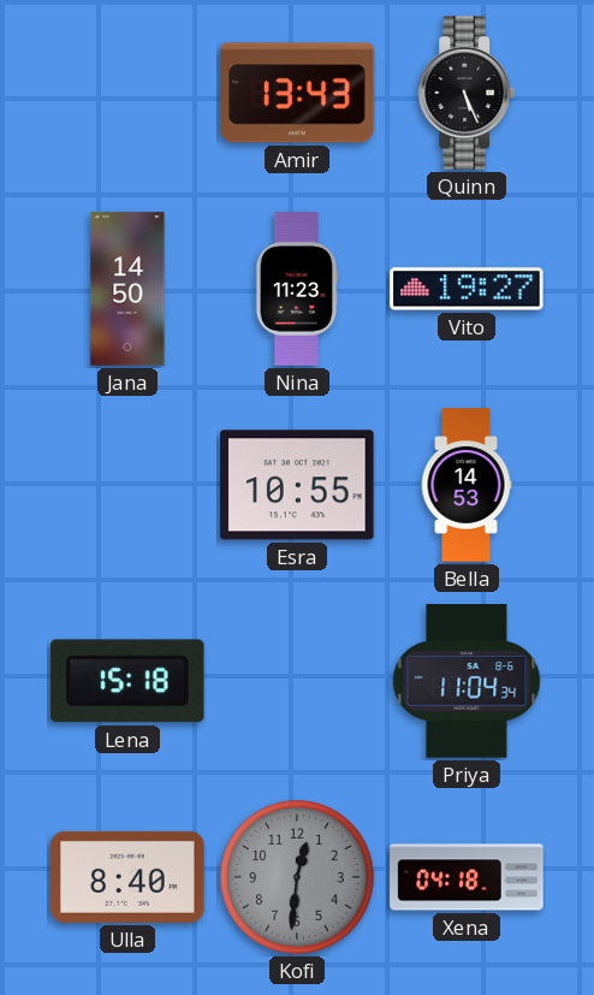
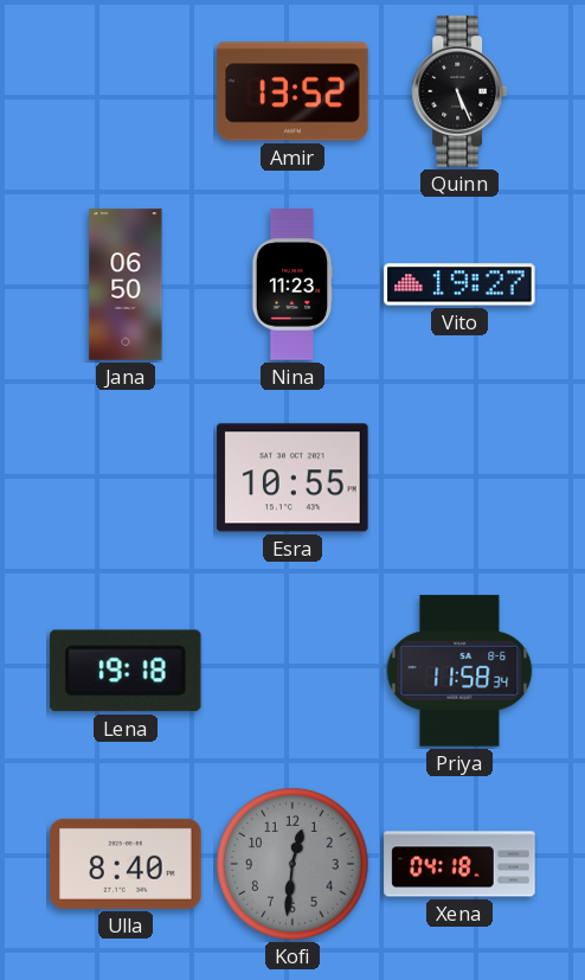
Amir: 13:43 -> 13:52
Jana: 14:50 -> 06:50
Bella: 14:53 -> none
Lena: 15:18 -> 19:18
Priya: 11:04 -> 11:58
